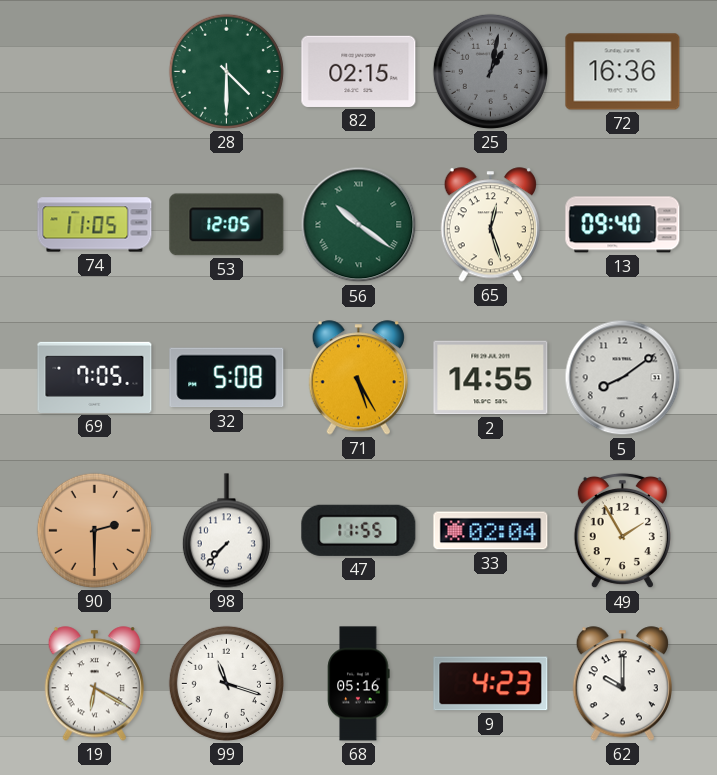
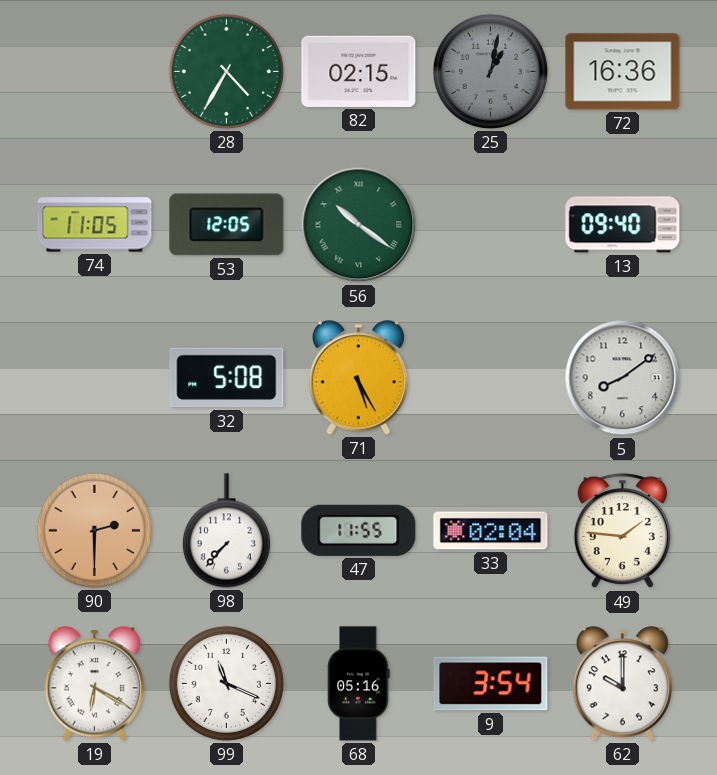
28: 4:30 -> 4:35
65: 12:27 -> none
69: 7:05 -> none
2: 14:55 -> none
49: 1:55 -> 1:46
99: 11:18 -> 11:19
9: 4:23 -> 3:54
